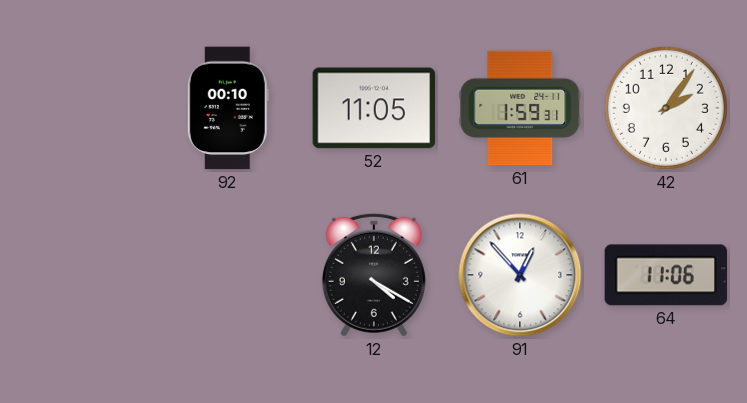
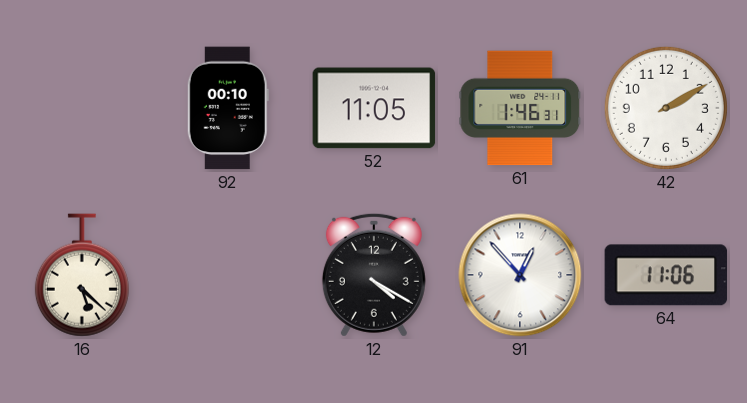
61: 1:59 -> 1:46
42: 2:06 -> 2:10
16: none -> 5:22
